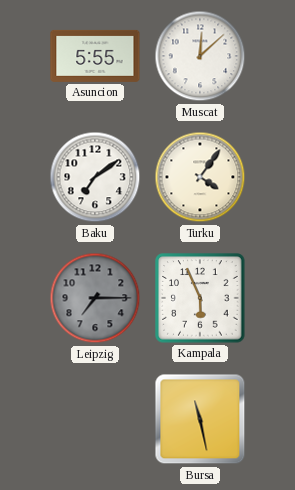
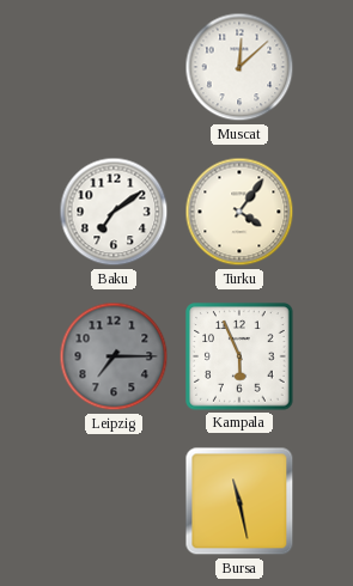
Asuncion: 5:55 -> none
